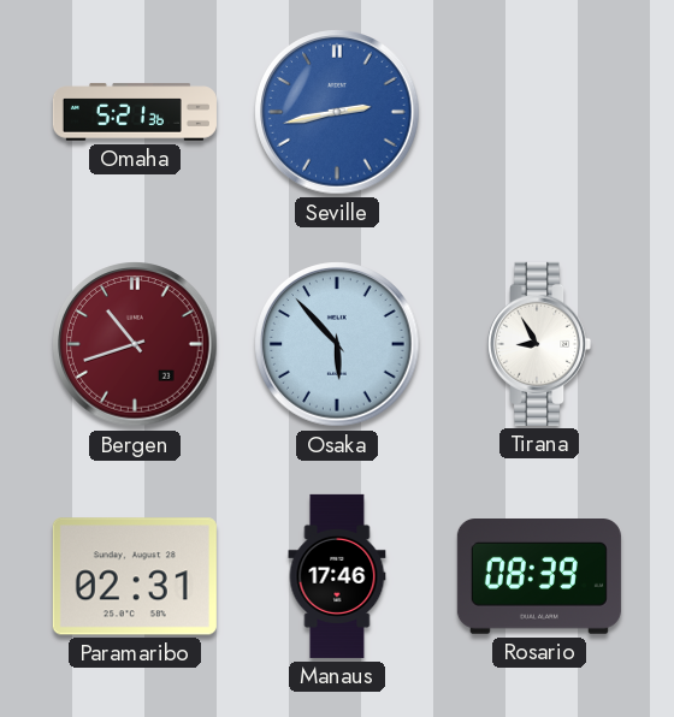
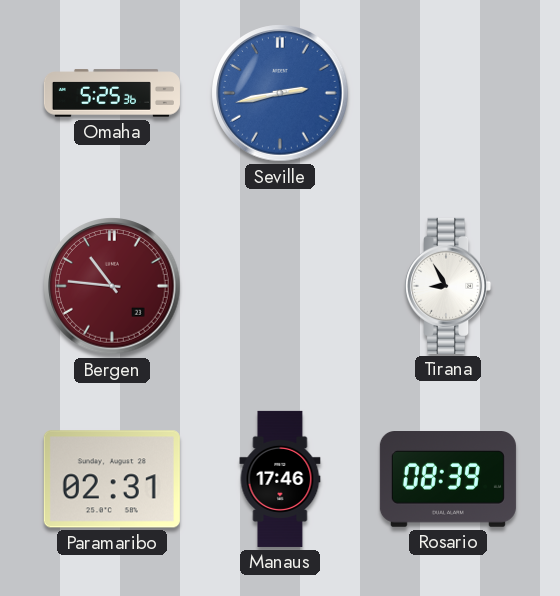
Omaha: 5:21 -> 5:25
Bergen: 10:42 -> 10:46
Osaka: 5:53 -> none
